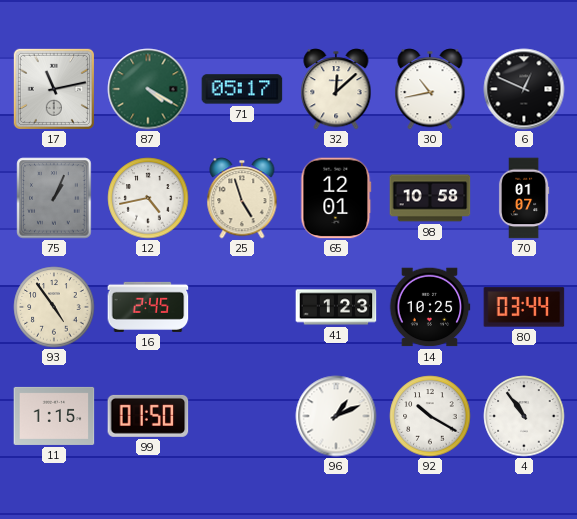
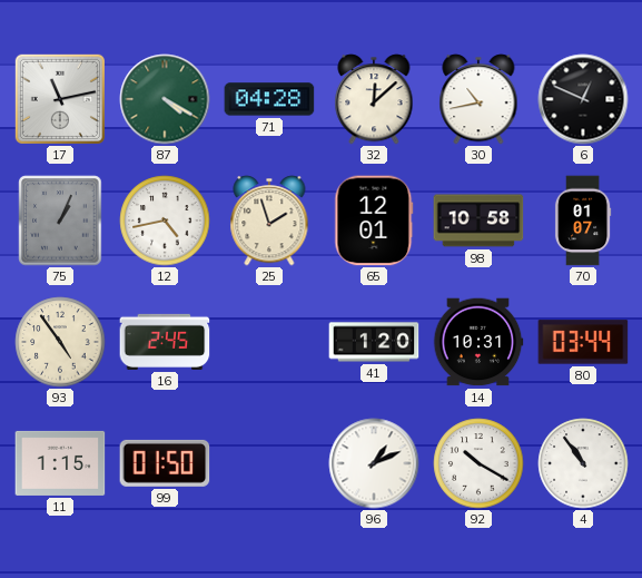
71: 05:17 -> 04:28
25: 4:57 -> 1:57
41: 1:23 -> 1:20
14: 10:25 -> 10:31
